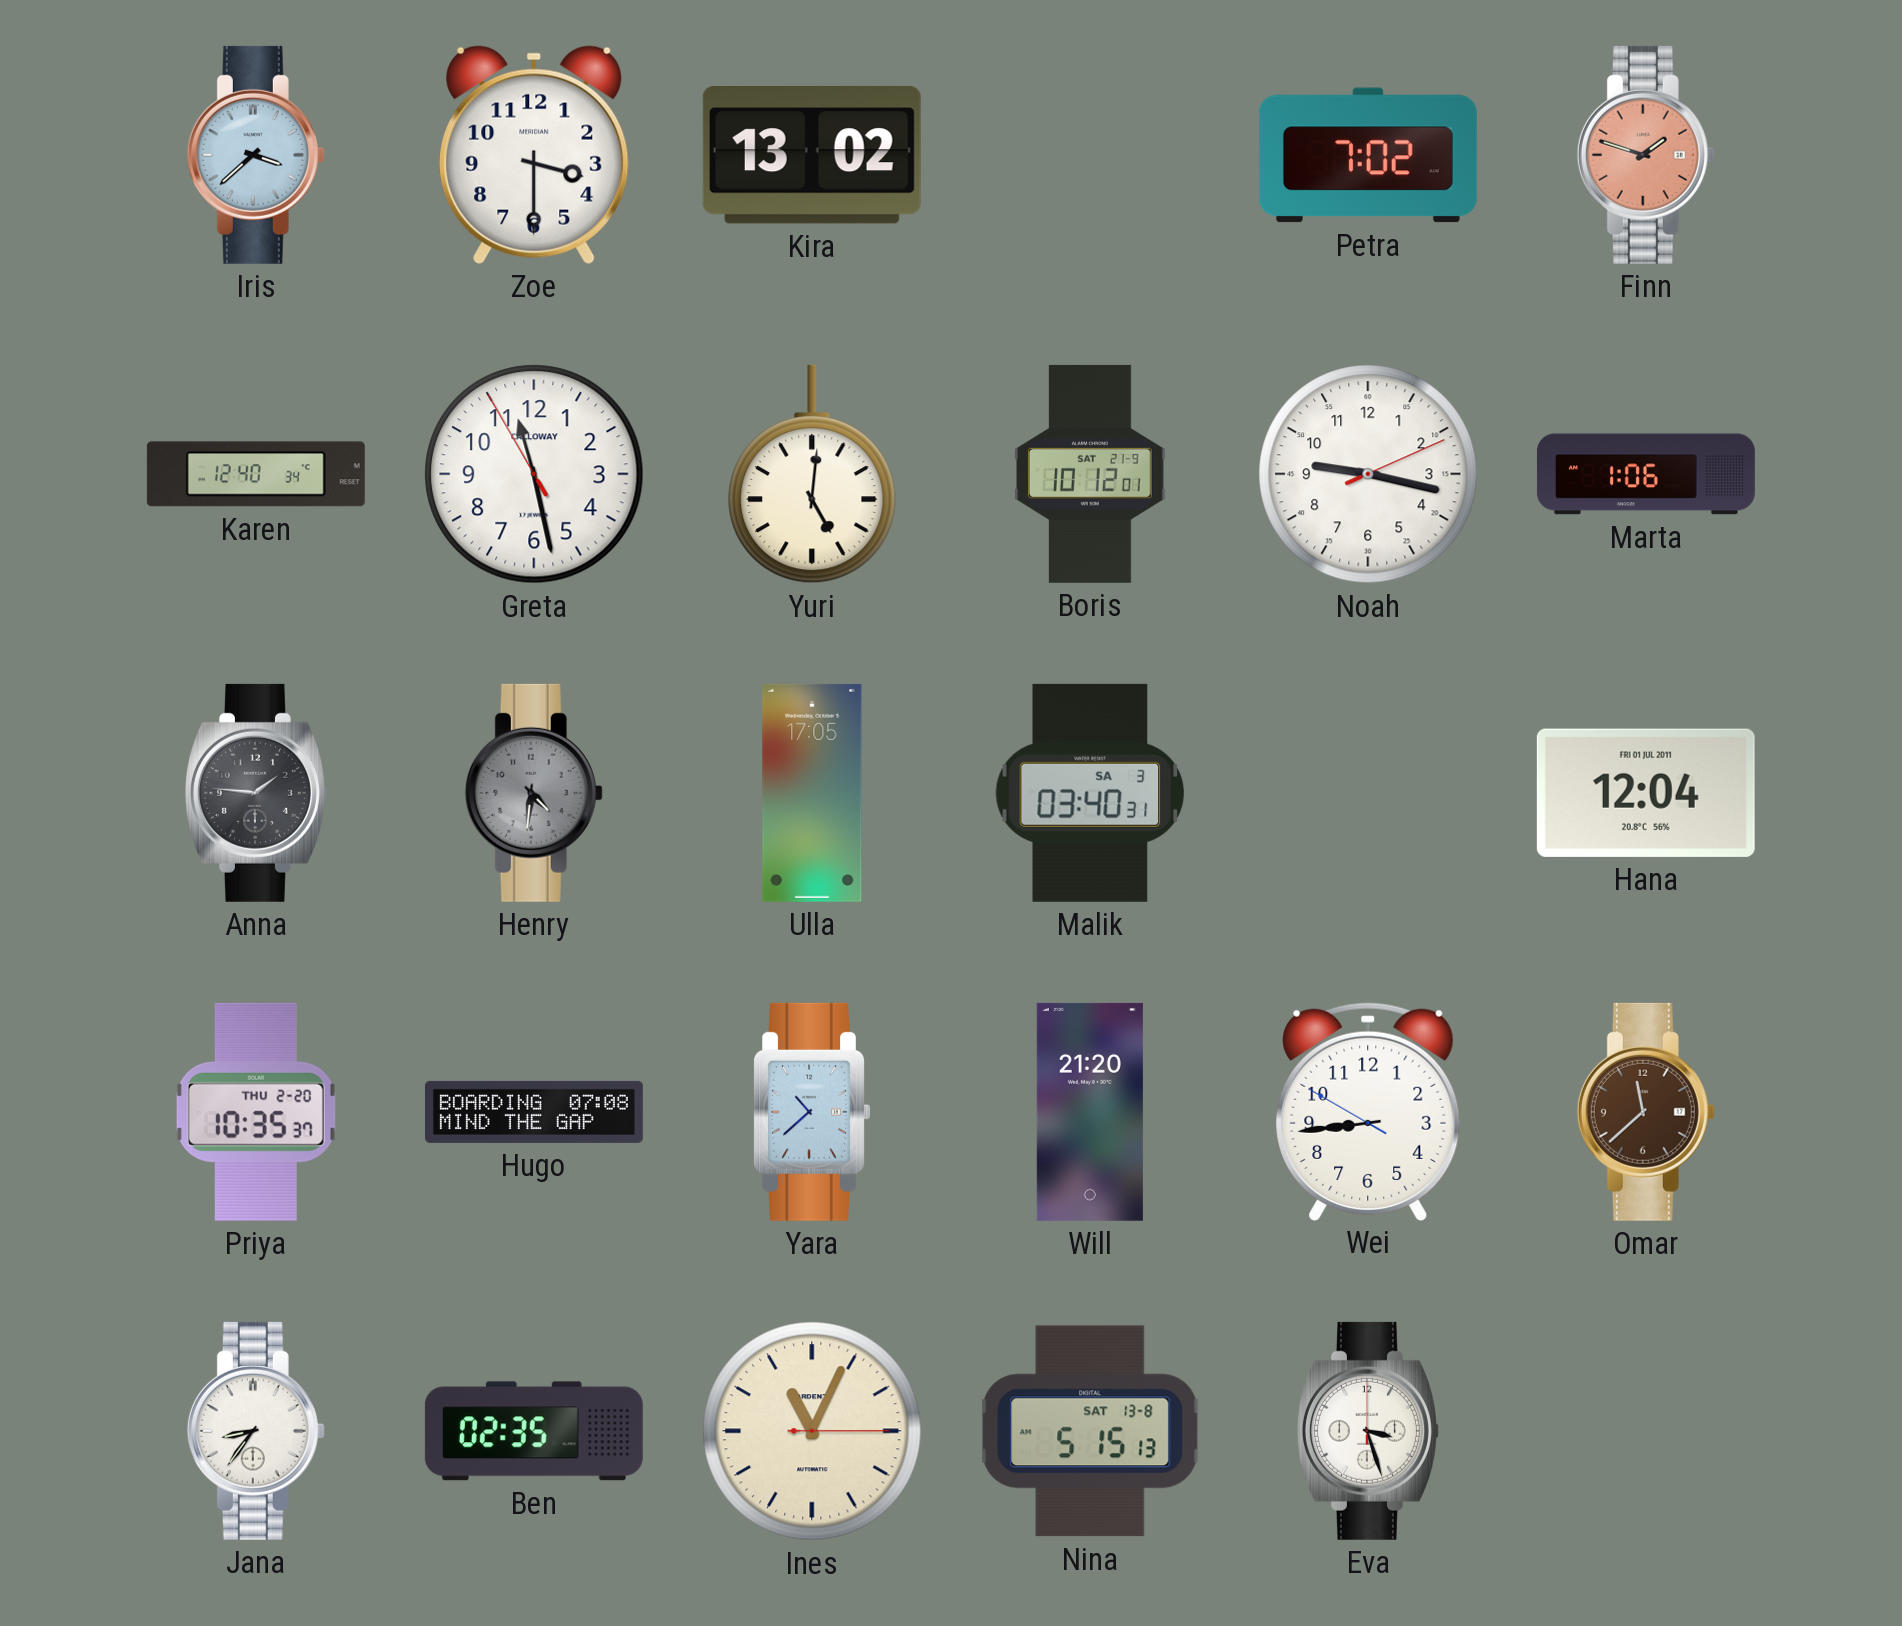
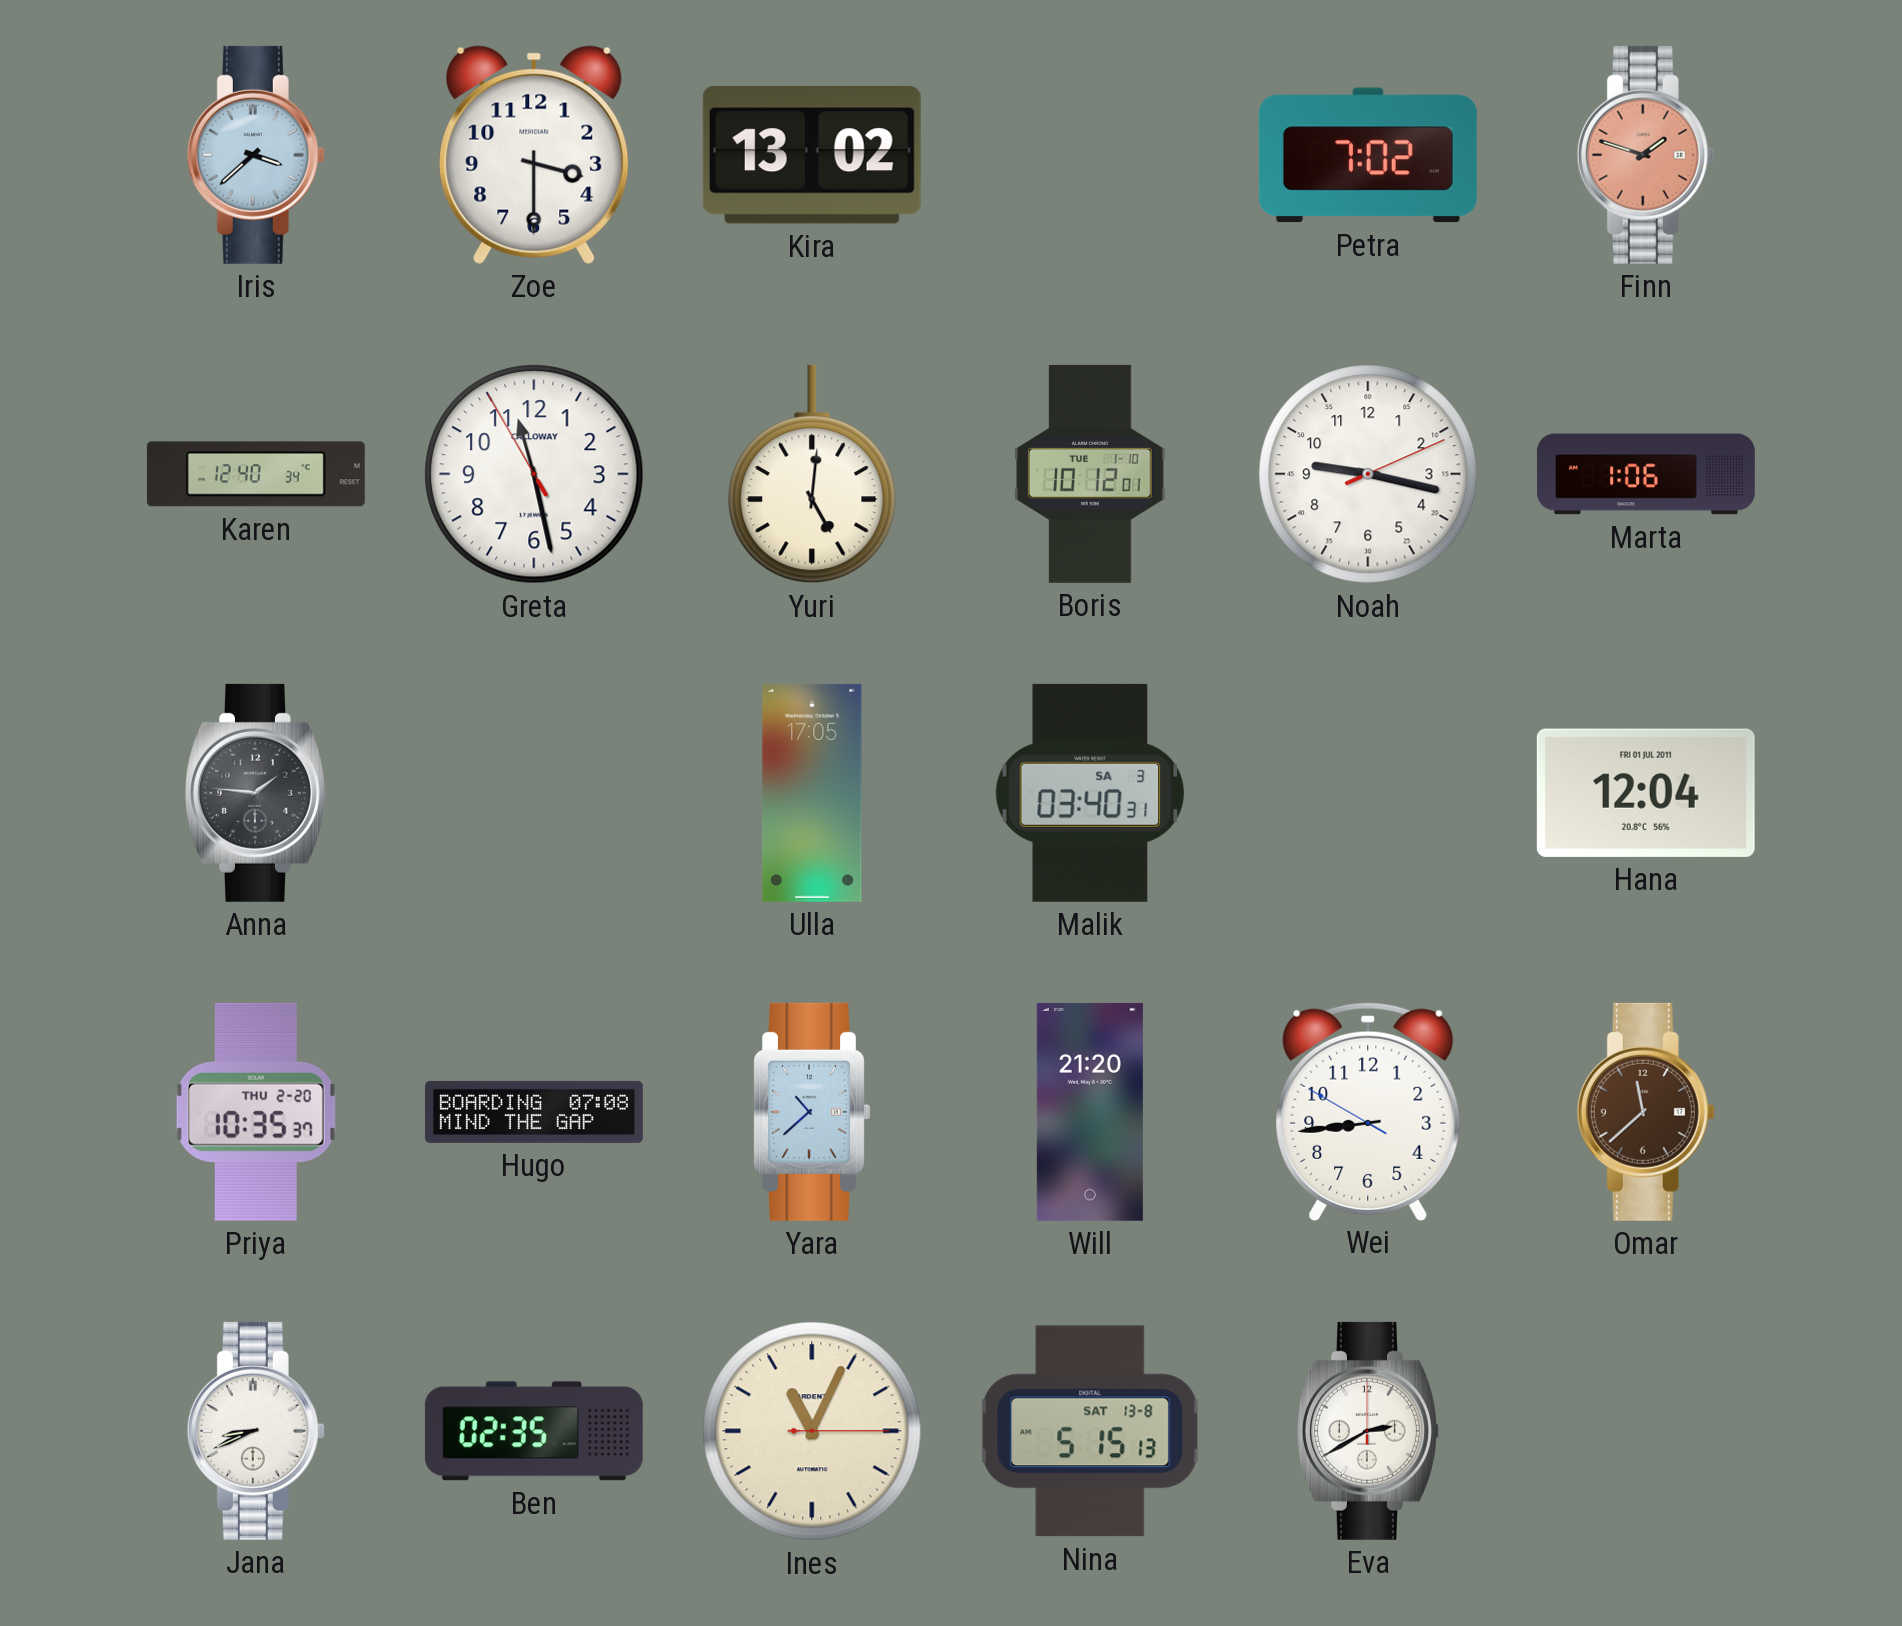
Boris date: SAT 21-9 -> TUE 1-10
Henry: 4:31 -> none
Jana: 8:36 -> 8:41
Eva: 3:27 -> 2:40
